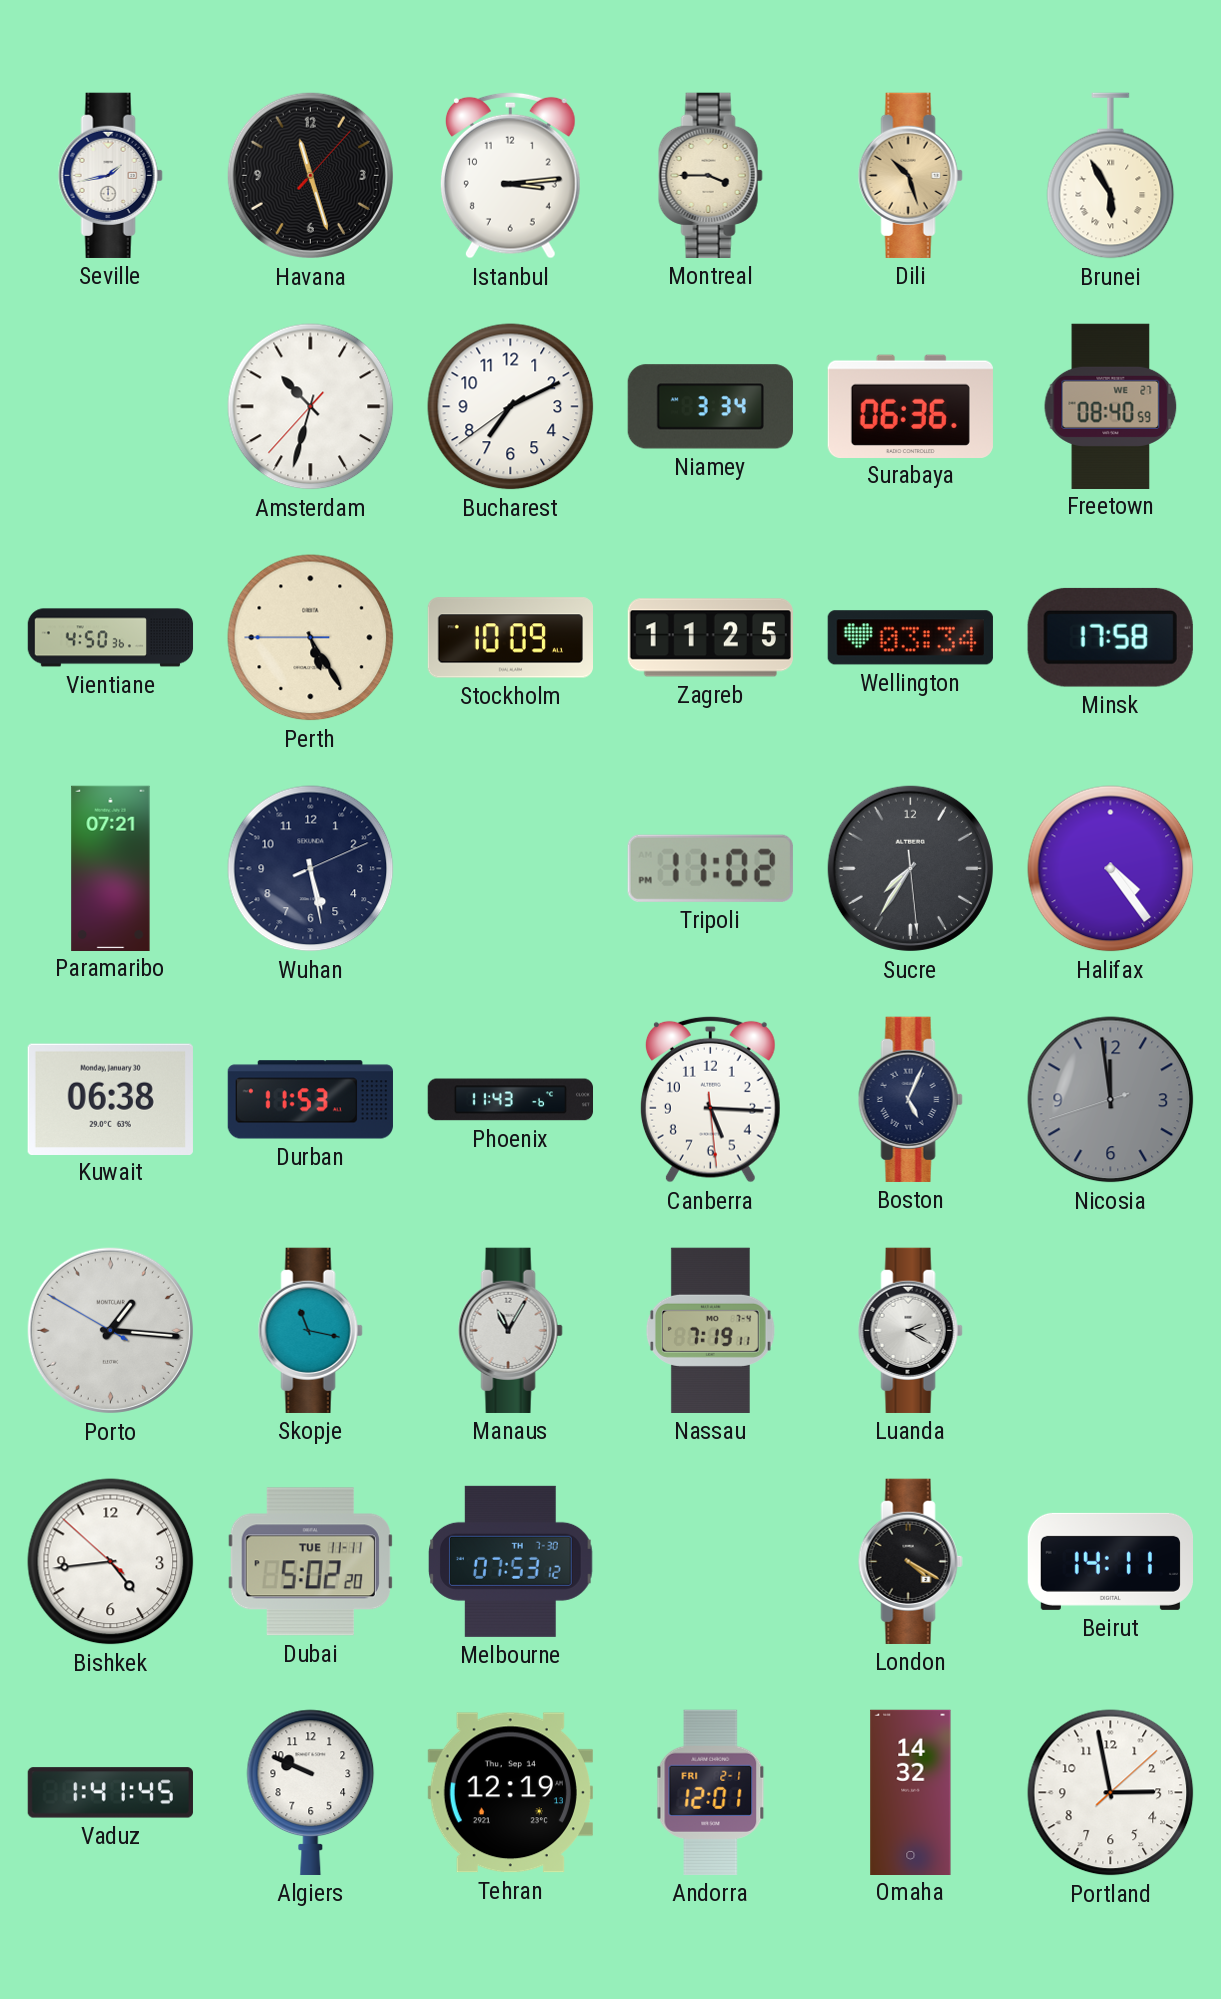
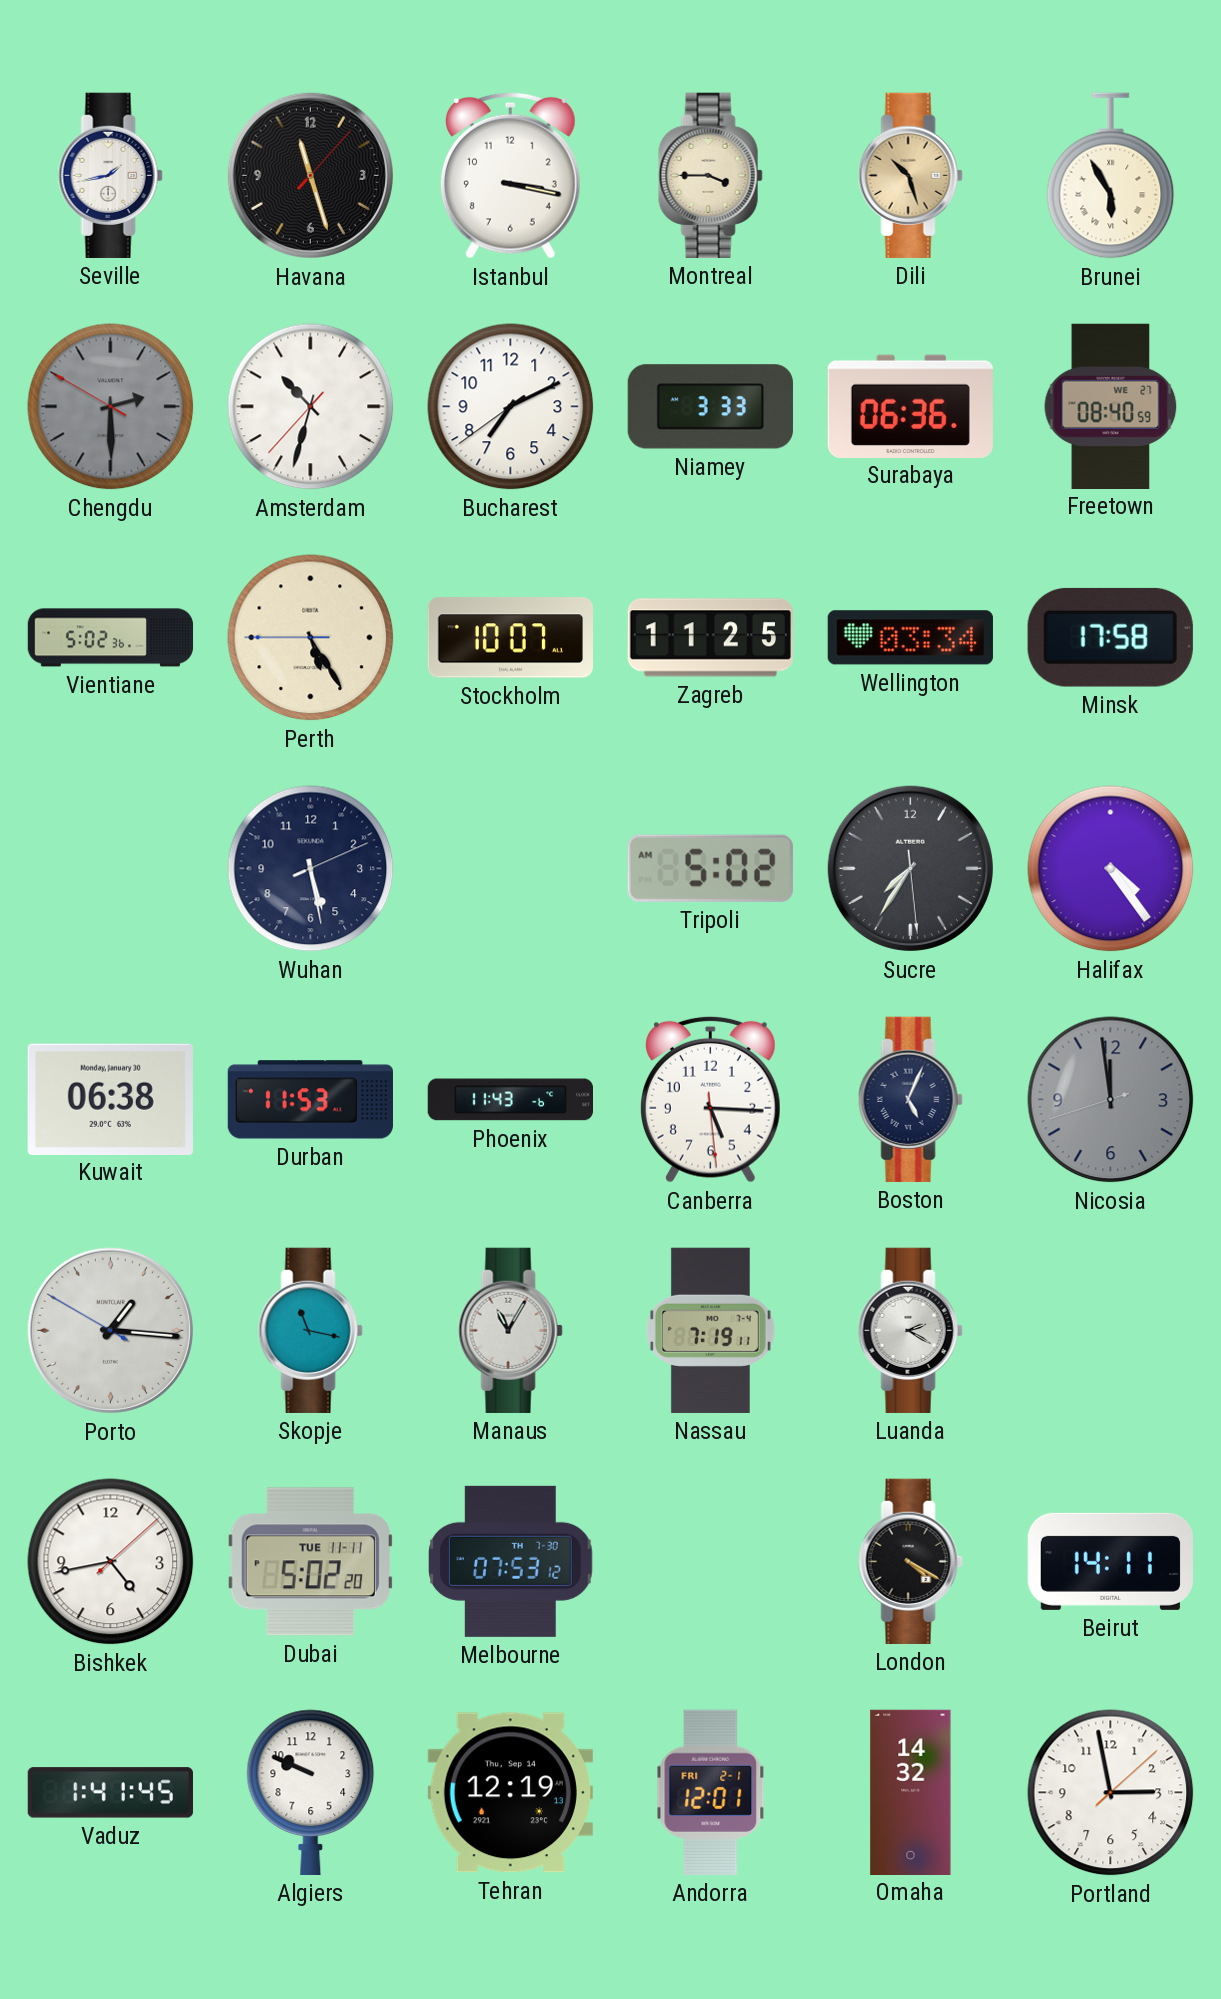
Istanbul: 3:14 -> 3:17
Chengdu: none -> 2:29
Niamey: 3:34 -> 3:33
Vientiane: 4:50 -> 5:02
Stockholm: 10:09 -> 10:07
Paramaribo: 07:21 -> none
Tripoli: 11:02 -> 5:02
Bishkek: 4:43:52 -> 4:43:08
